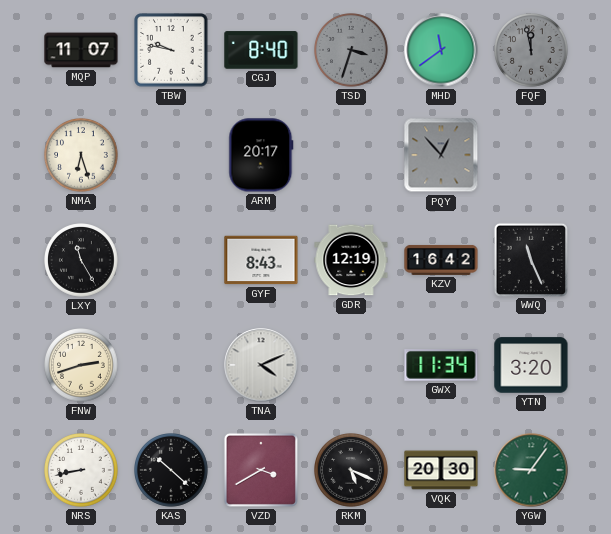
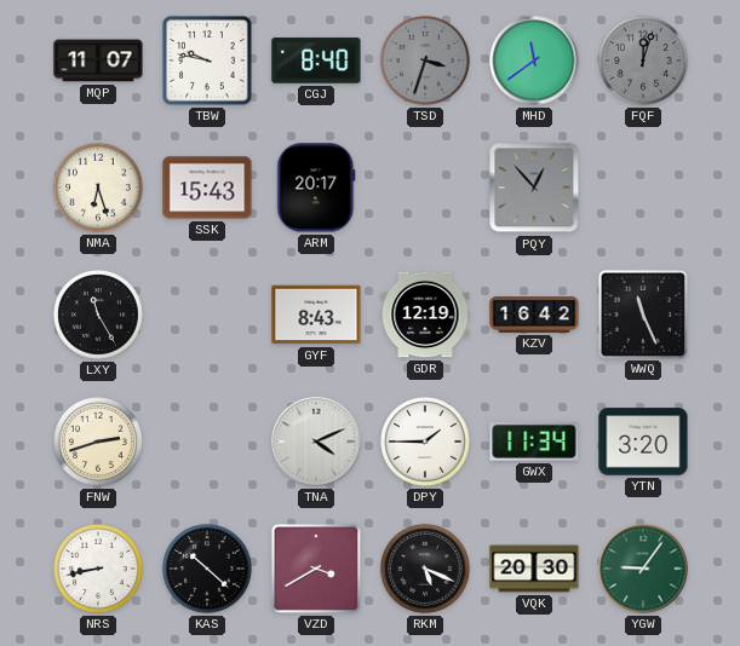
FQF: 11:58 -> 12:03
SSK: none -> 15:43
DPY: none -> 1:45
